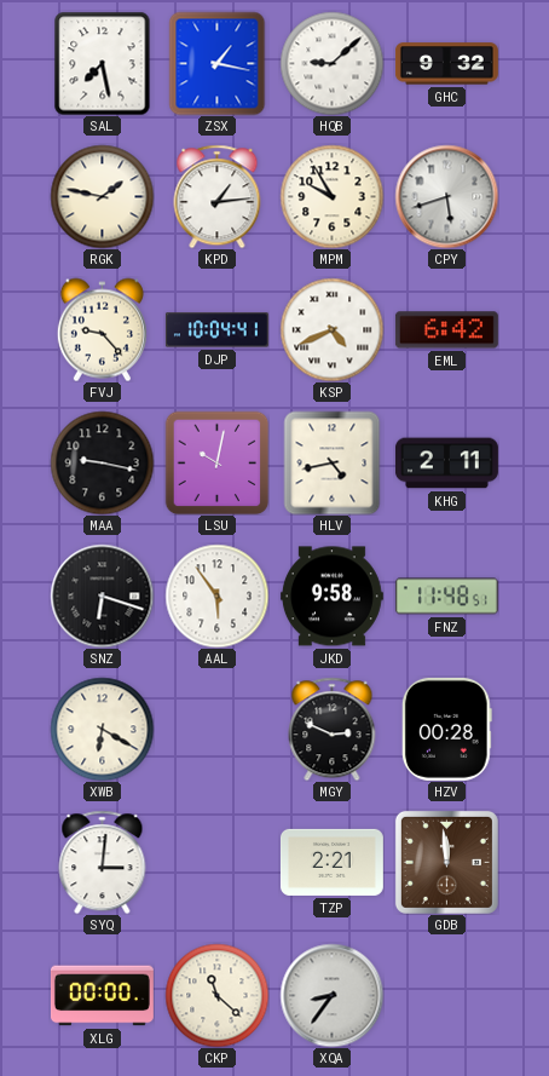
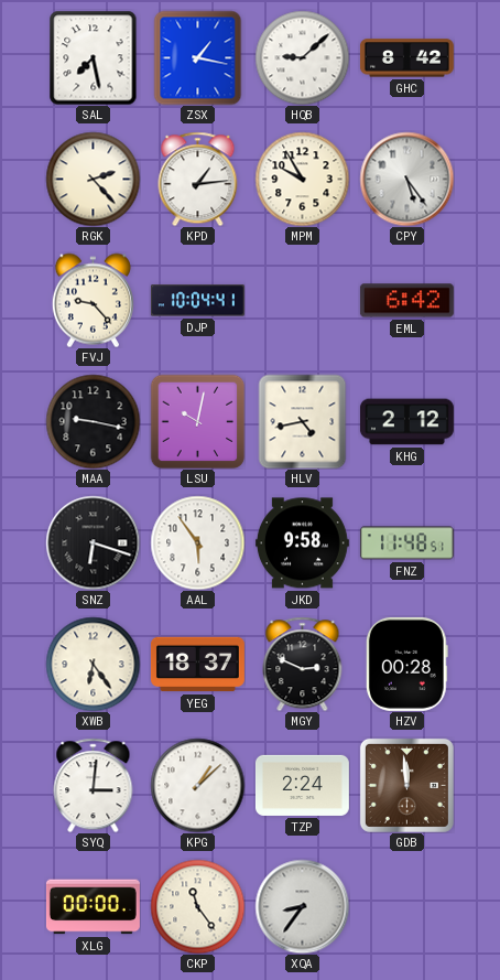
GHC: 9:32 -> 8:42
RGK: 1:47 -> 2:23
CPY: 5:42 -> 5:24
KSP: 4:41 -> none
KHG: 2:11 -> 2:12
XWB: 6:20 -> 6:24
YEG: none -> 18:37
KPG: none -> 1:08
TZP: 2:21 -> 2:24
CKP: 11:22 -> 11:24
